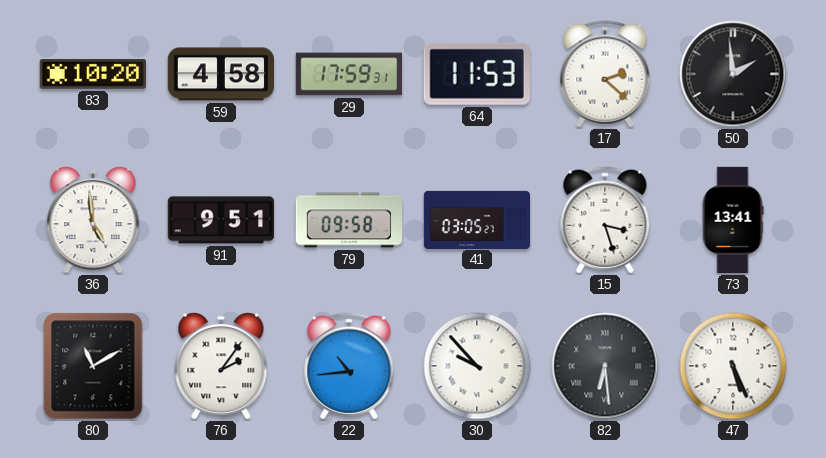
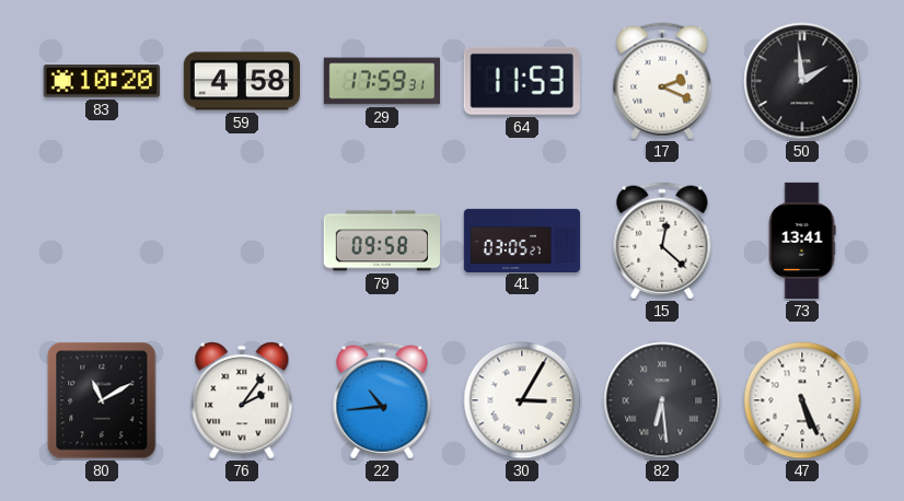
17: 2:22 -> 2:19
36: 4:59 -> none
91: 9:51 -> none
15: 3:27 -> 12:22
30: 9:53 -> 3:05
